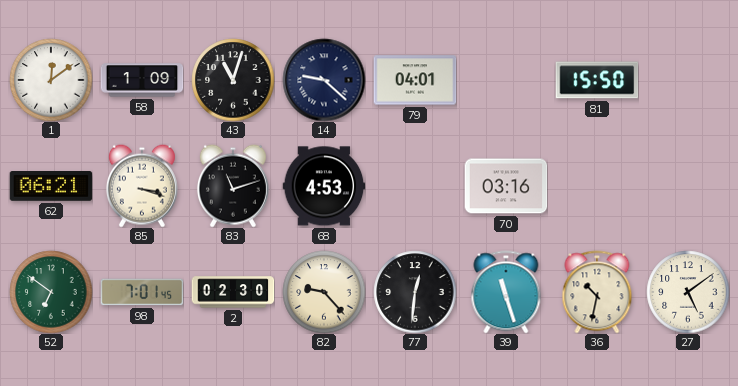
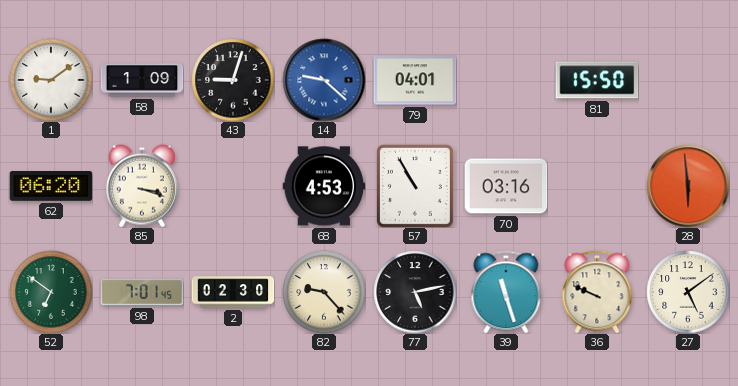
1: 12:09 -> 9:09
43: 11:03 -> 9:03
14 dial: navy -> blue
62: 06:21 -> 06:20
83: 11:12 -> none
57: none -> 10:55
28: none -> 5:59
77: 12:31 -> 5:13
36: 10:32 -> 9:49
